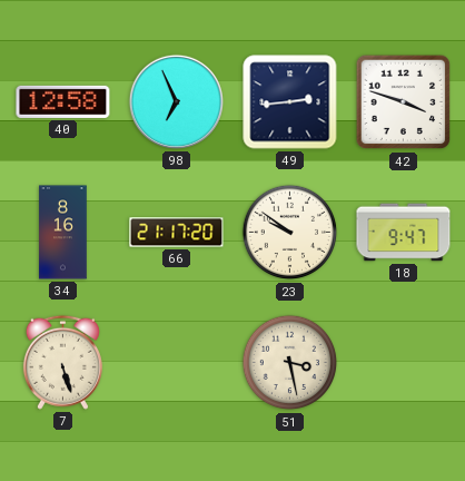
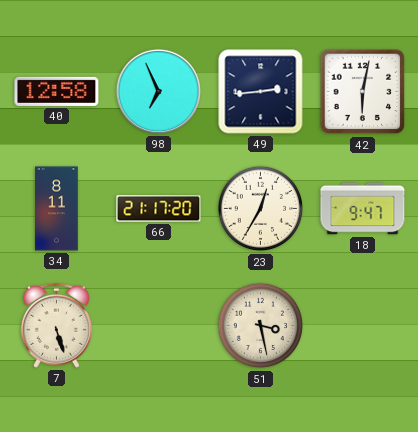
42: 3:48 -> 6:02
34: 8:16 -> 8:11
23: 9:51 -> 12:35
